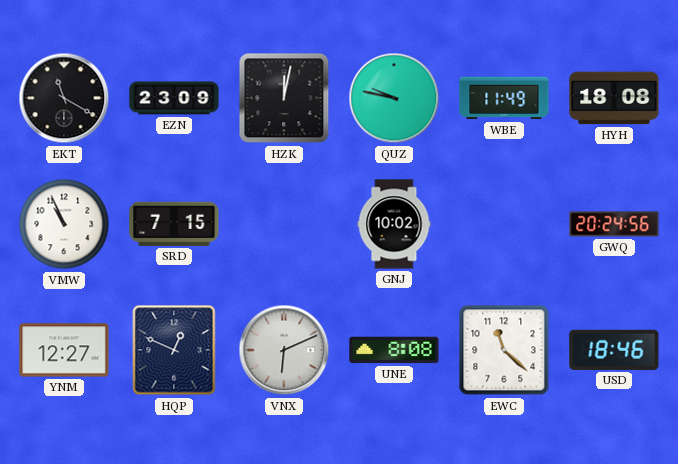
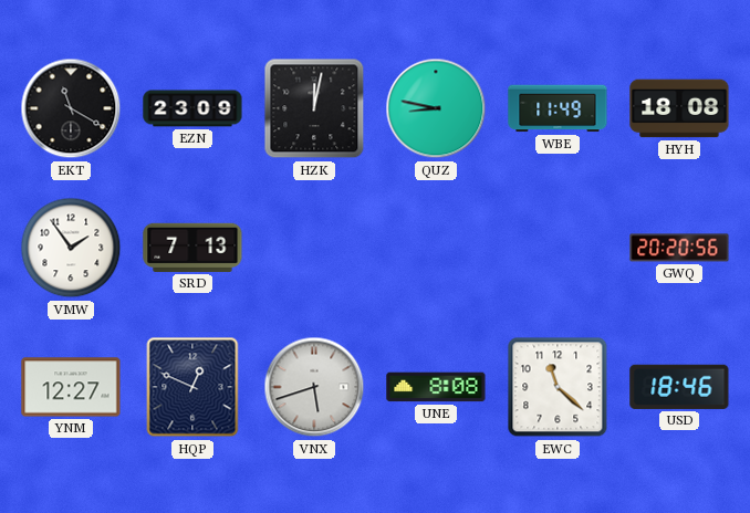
QUZ: 9:47 -> 8:47
VMW: 10:56 -> 1:54
SRD: 7:15 -> 7:13
GNJ: 10:02 -> none
GWQ: 20:24 -> 20:20
VNX: 6:11 -> 5:42
